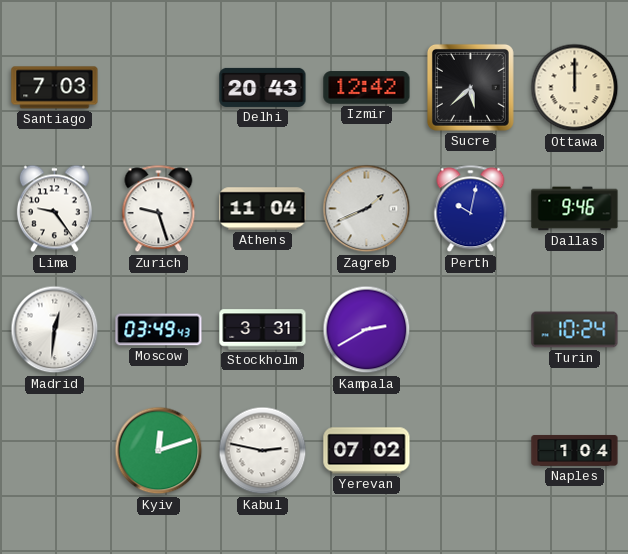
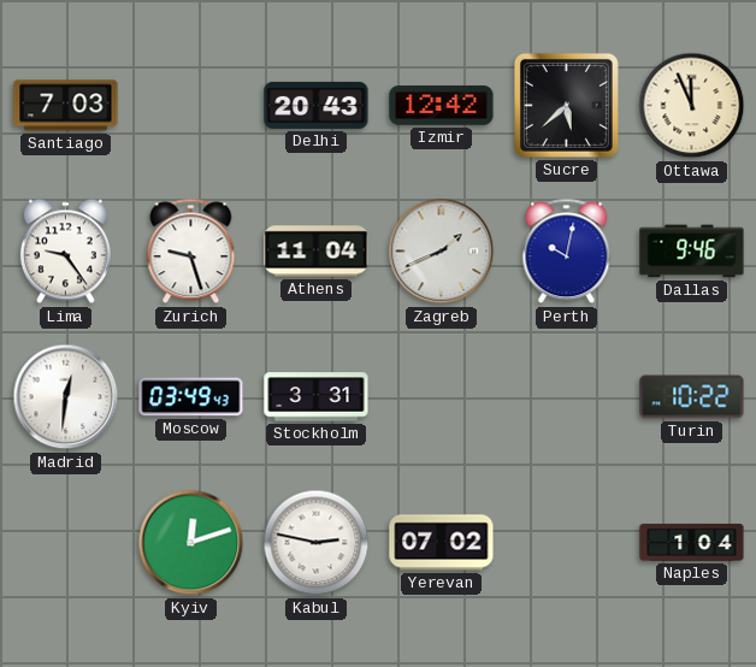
Ottawa: 12:00 -> 11:56
Kampala: 2:40 -> none
Turin: 10:24 -> 10:22
